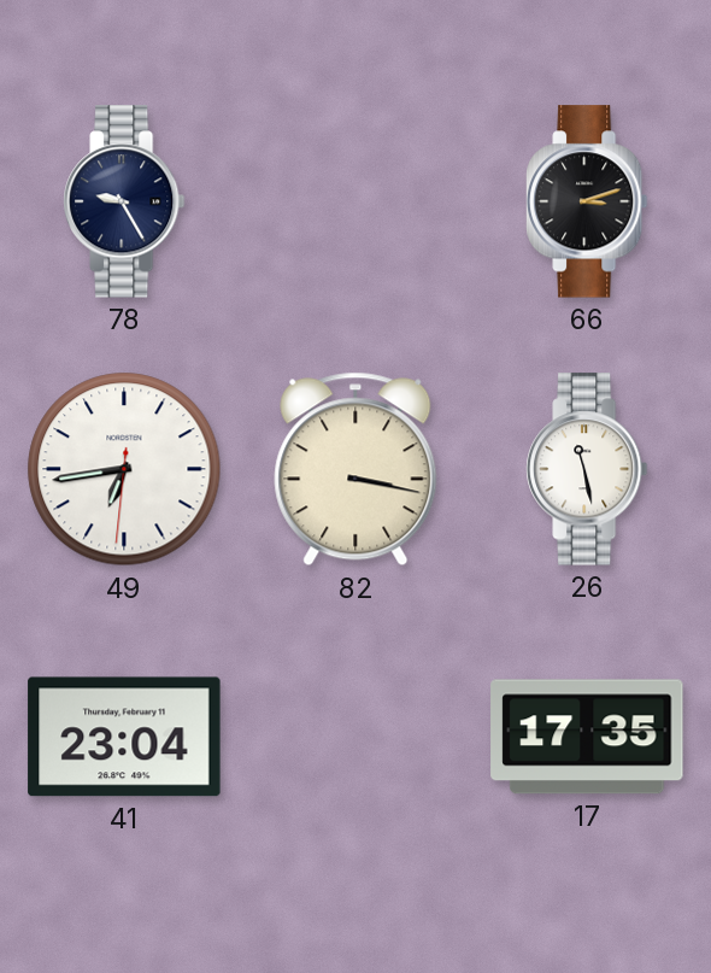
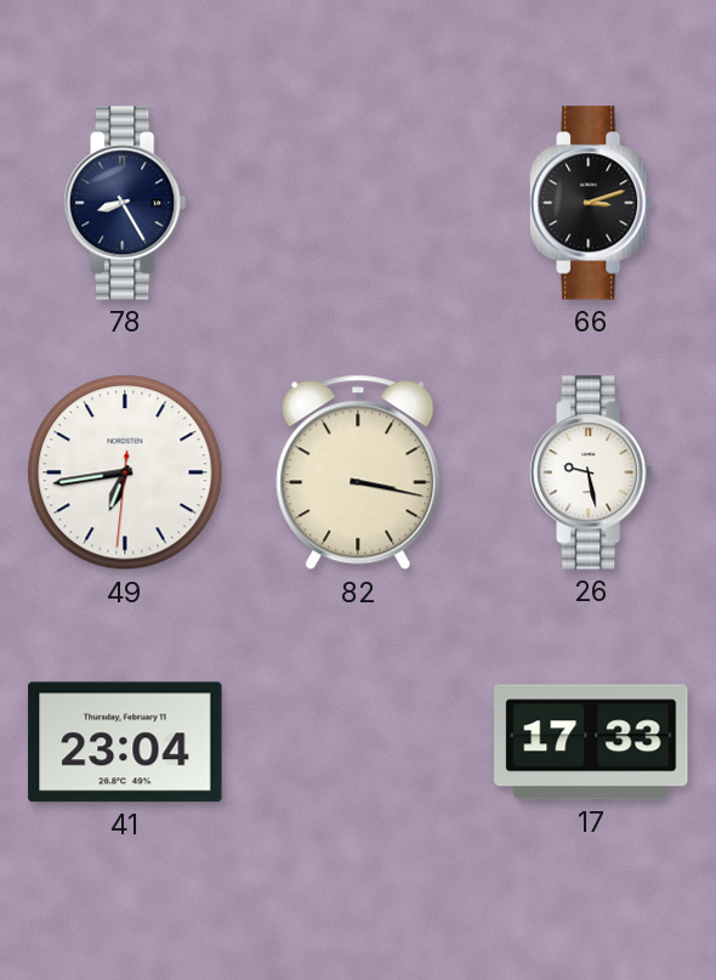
78: 9:25 -> 8:25
26: 11:28 -> 9:28
17: 17:35 -> 17:33
